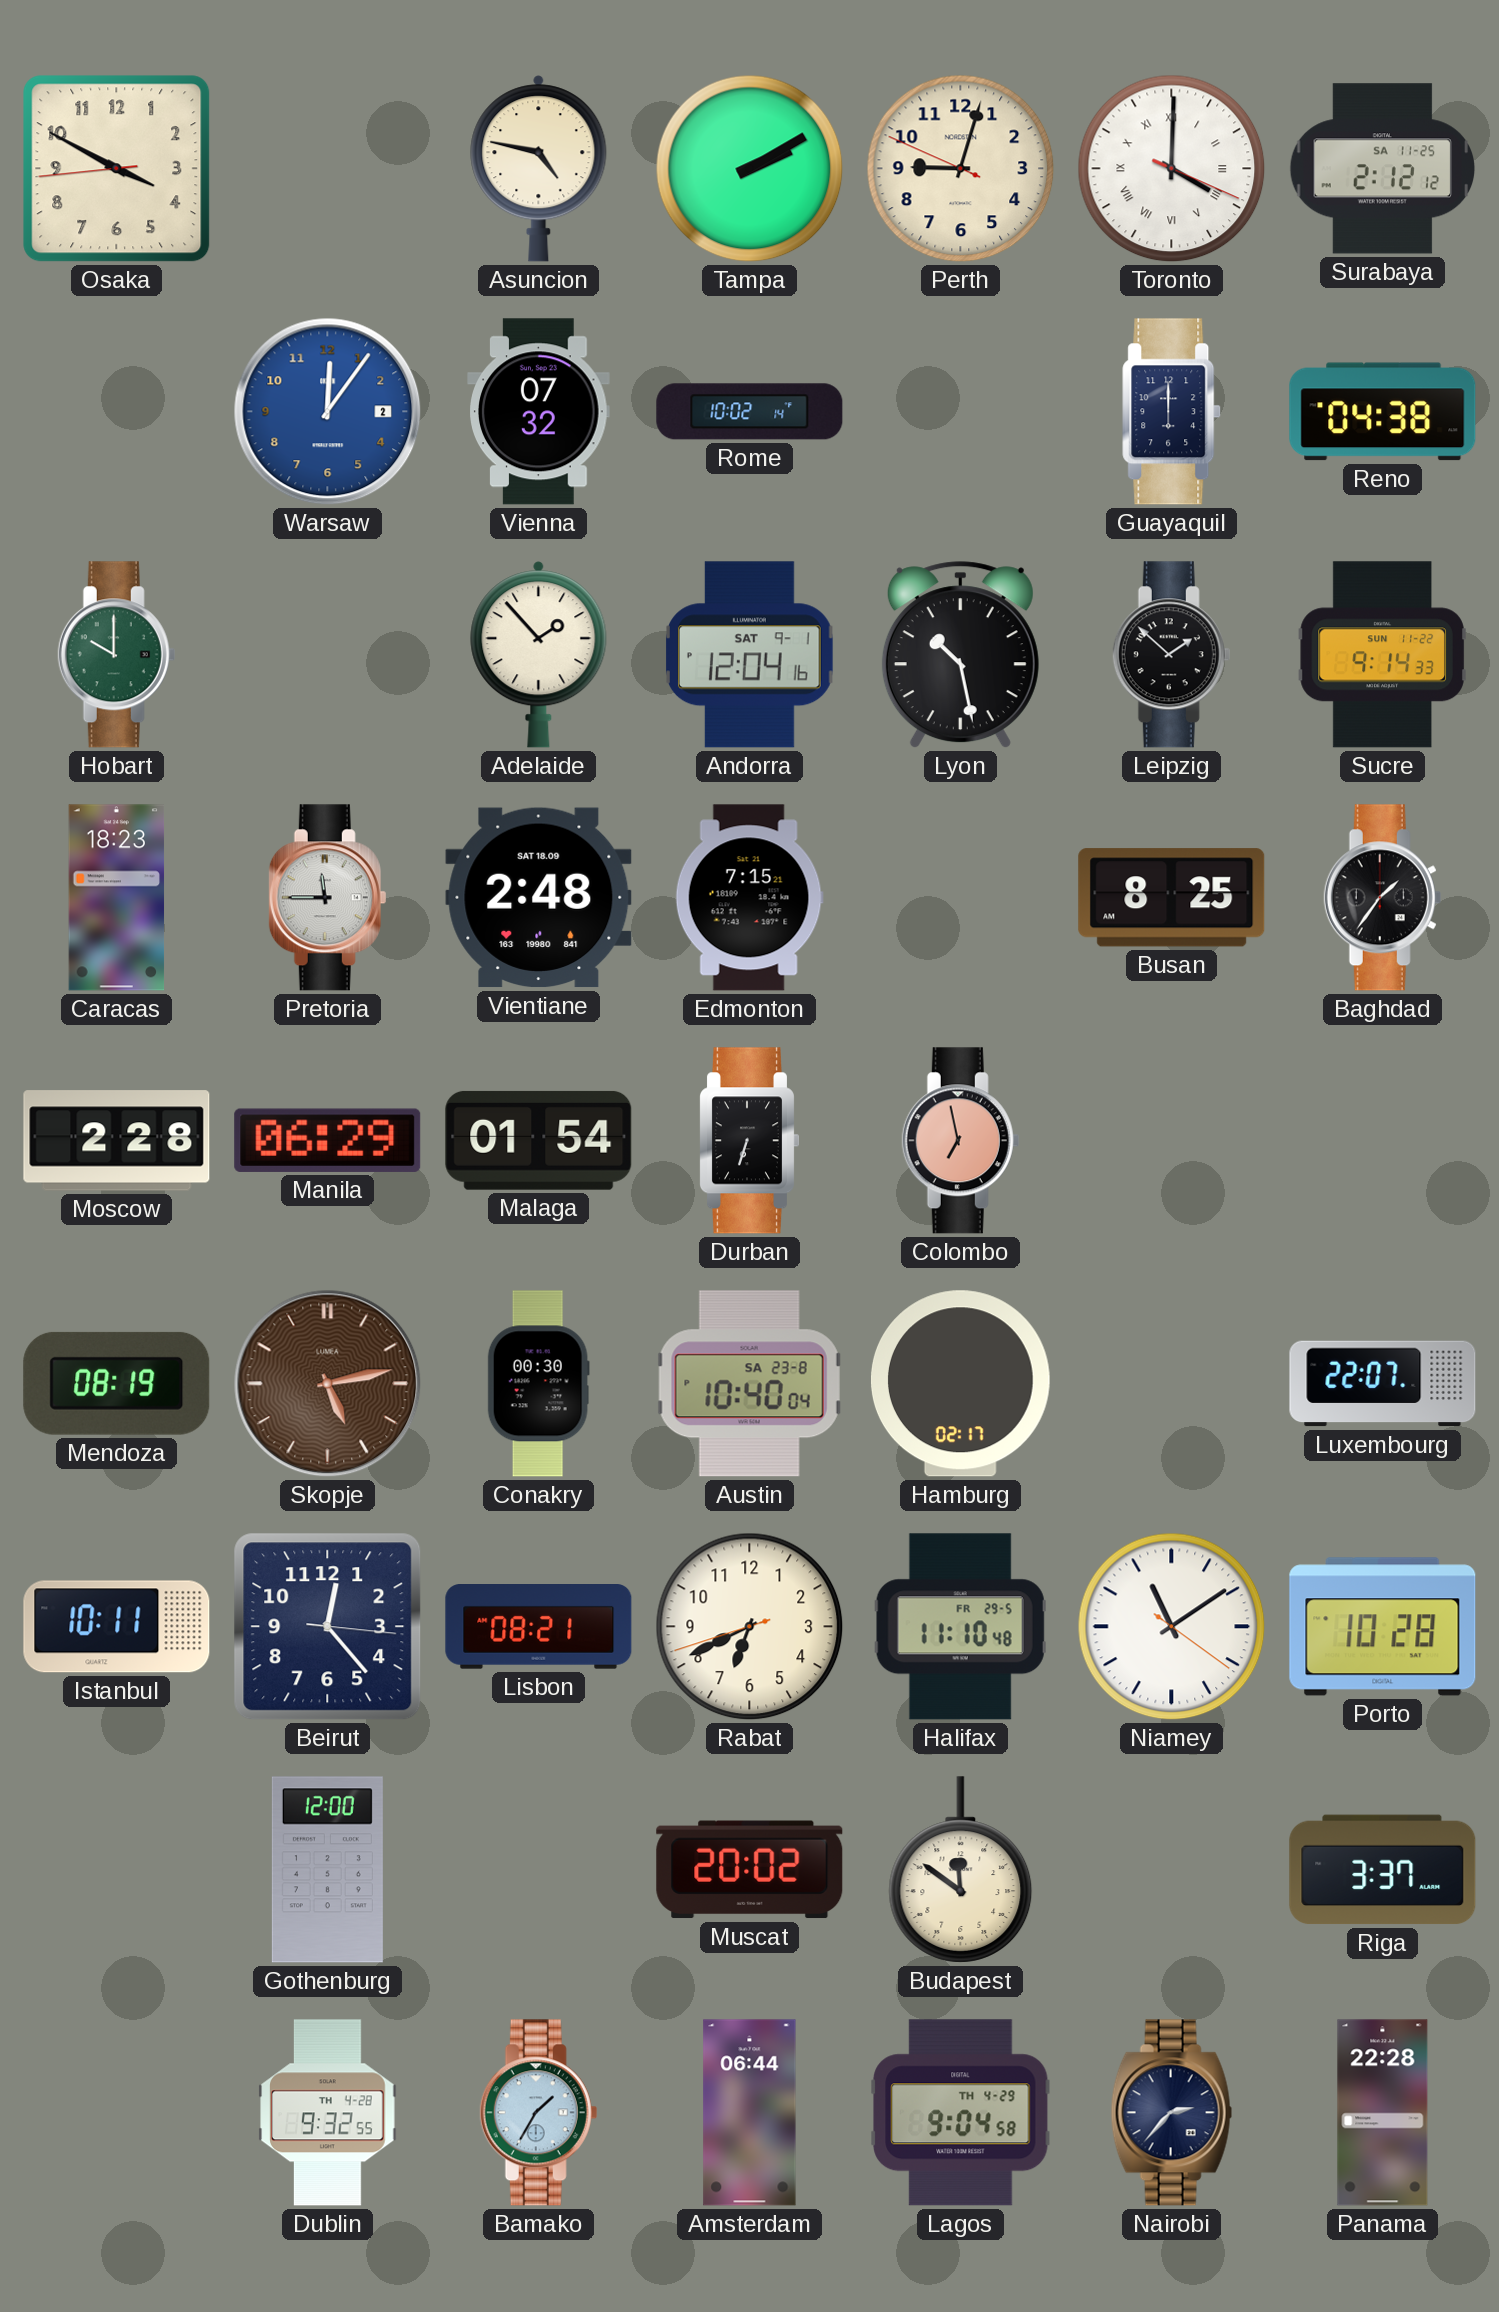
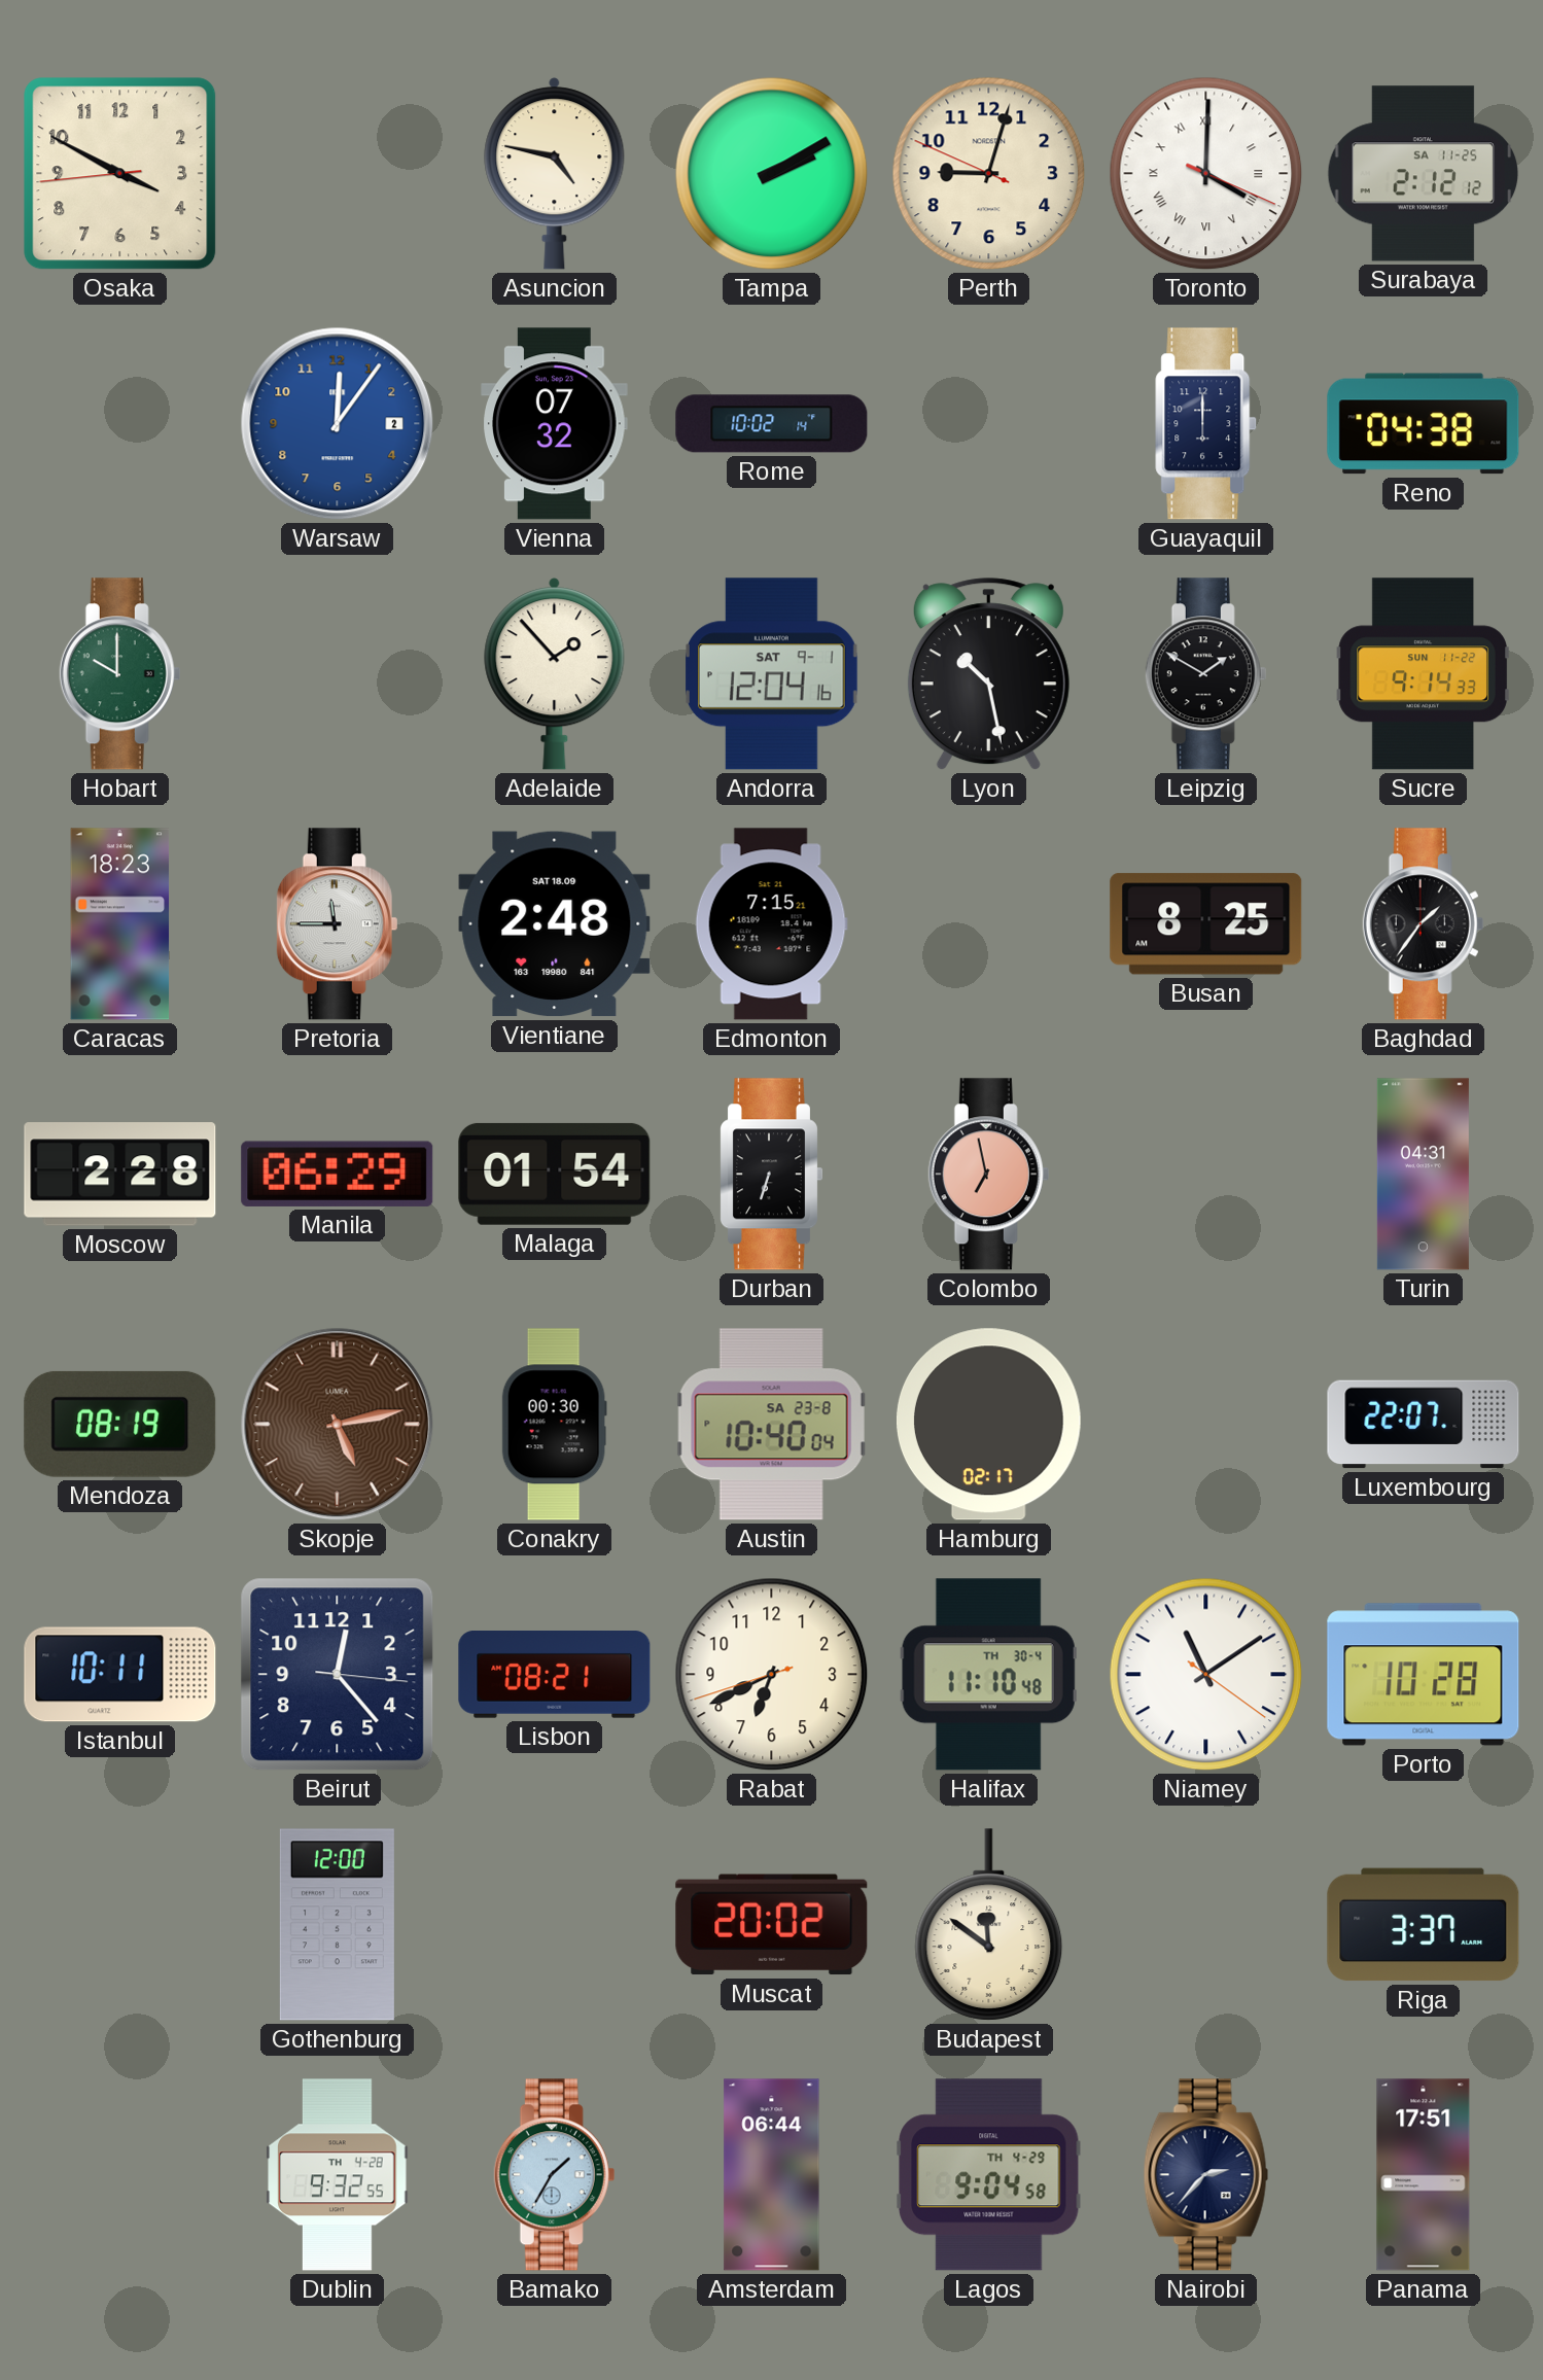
Leipzig: 1:52 -> 1:50
Turin: none -> 04:31
Halifax date: FR 29-5 -> TH 30-4
Panama: 22:28 -> 17:51
